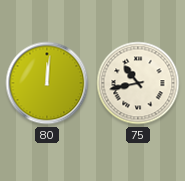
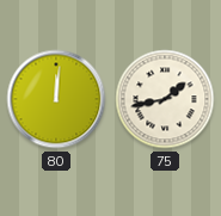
75: 10:43 -> 1:43
